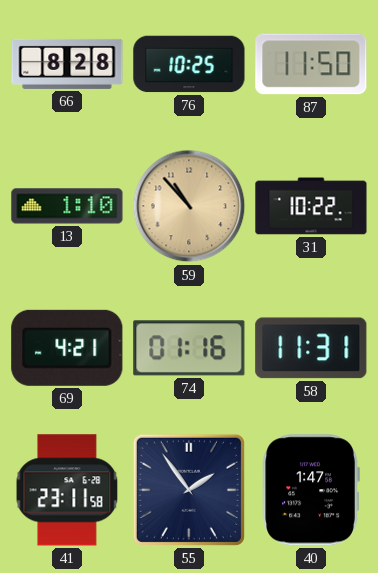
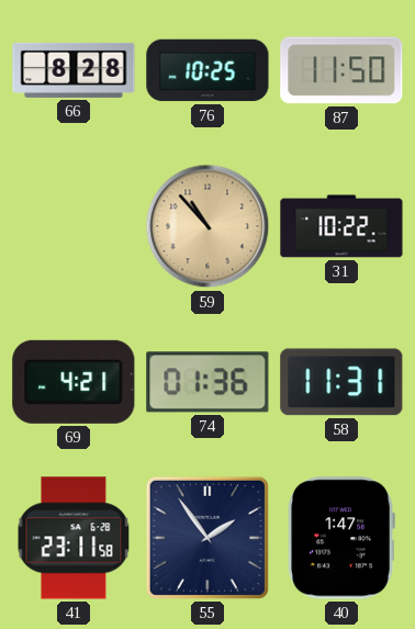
13: 1:10 -> none
74: 01:16 -> 01:36
